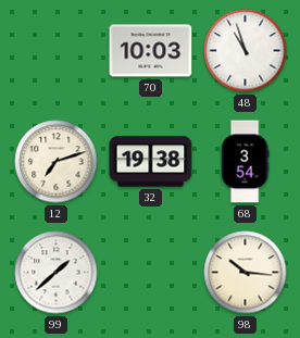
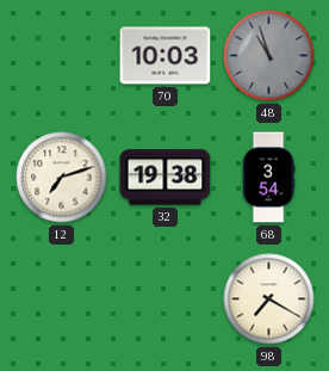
48 dial: white -> grey
99: 1:38 -> none
98: 10:16 -> 7:20
